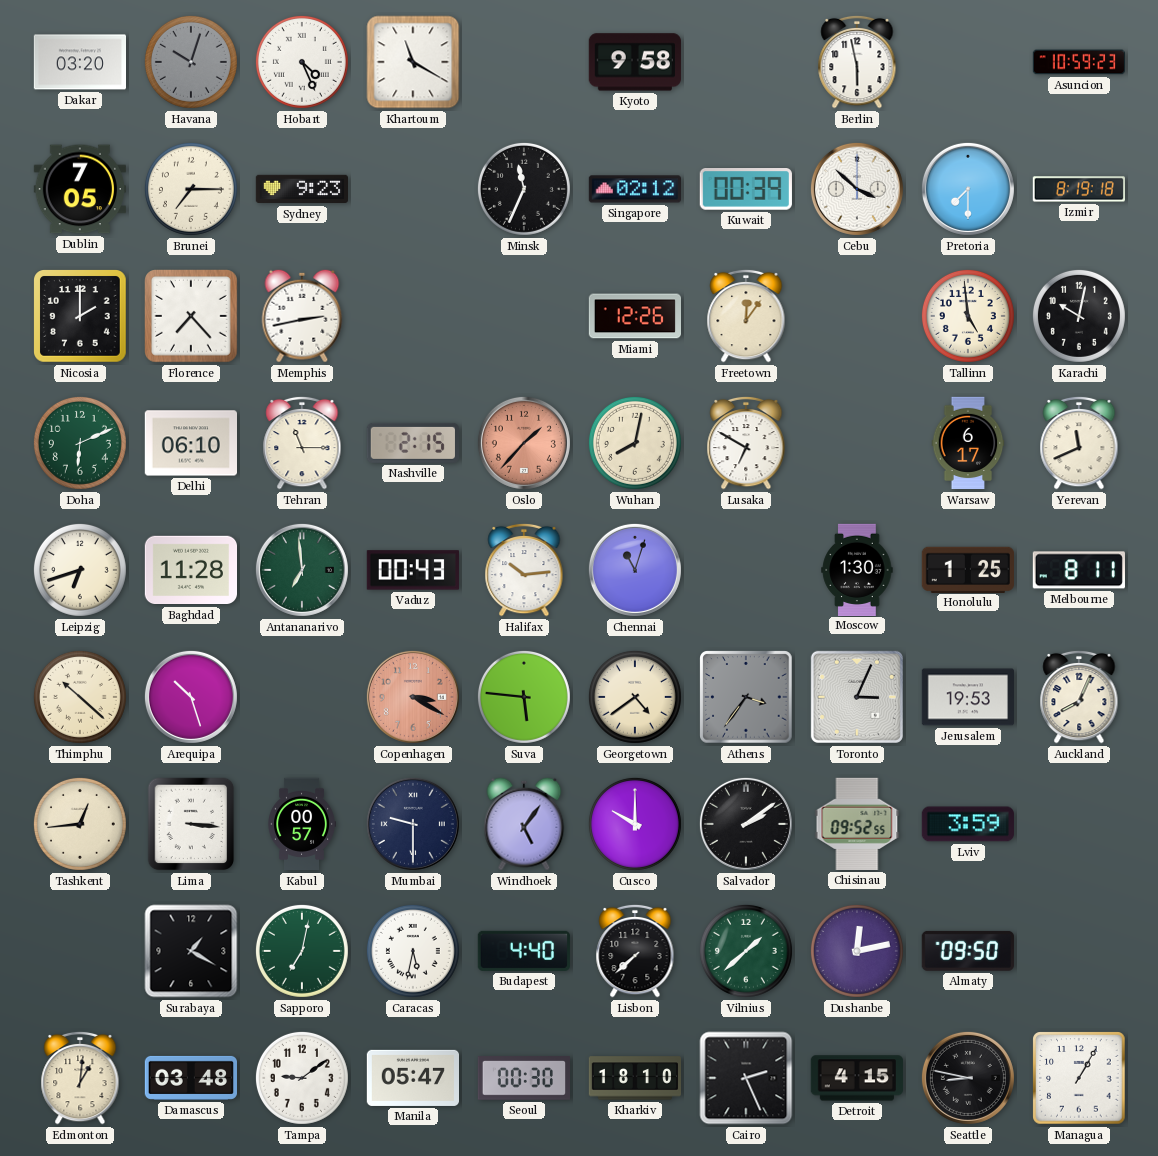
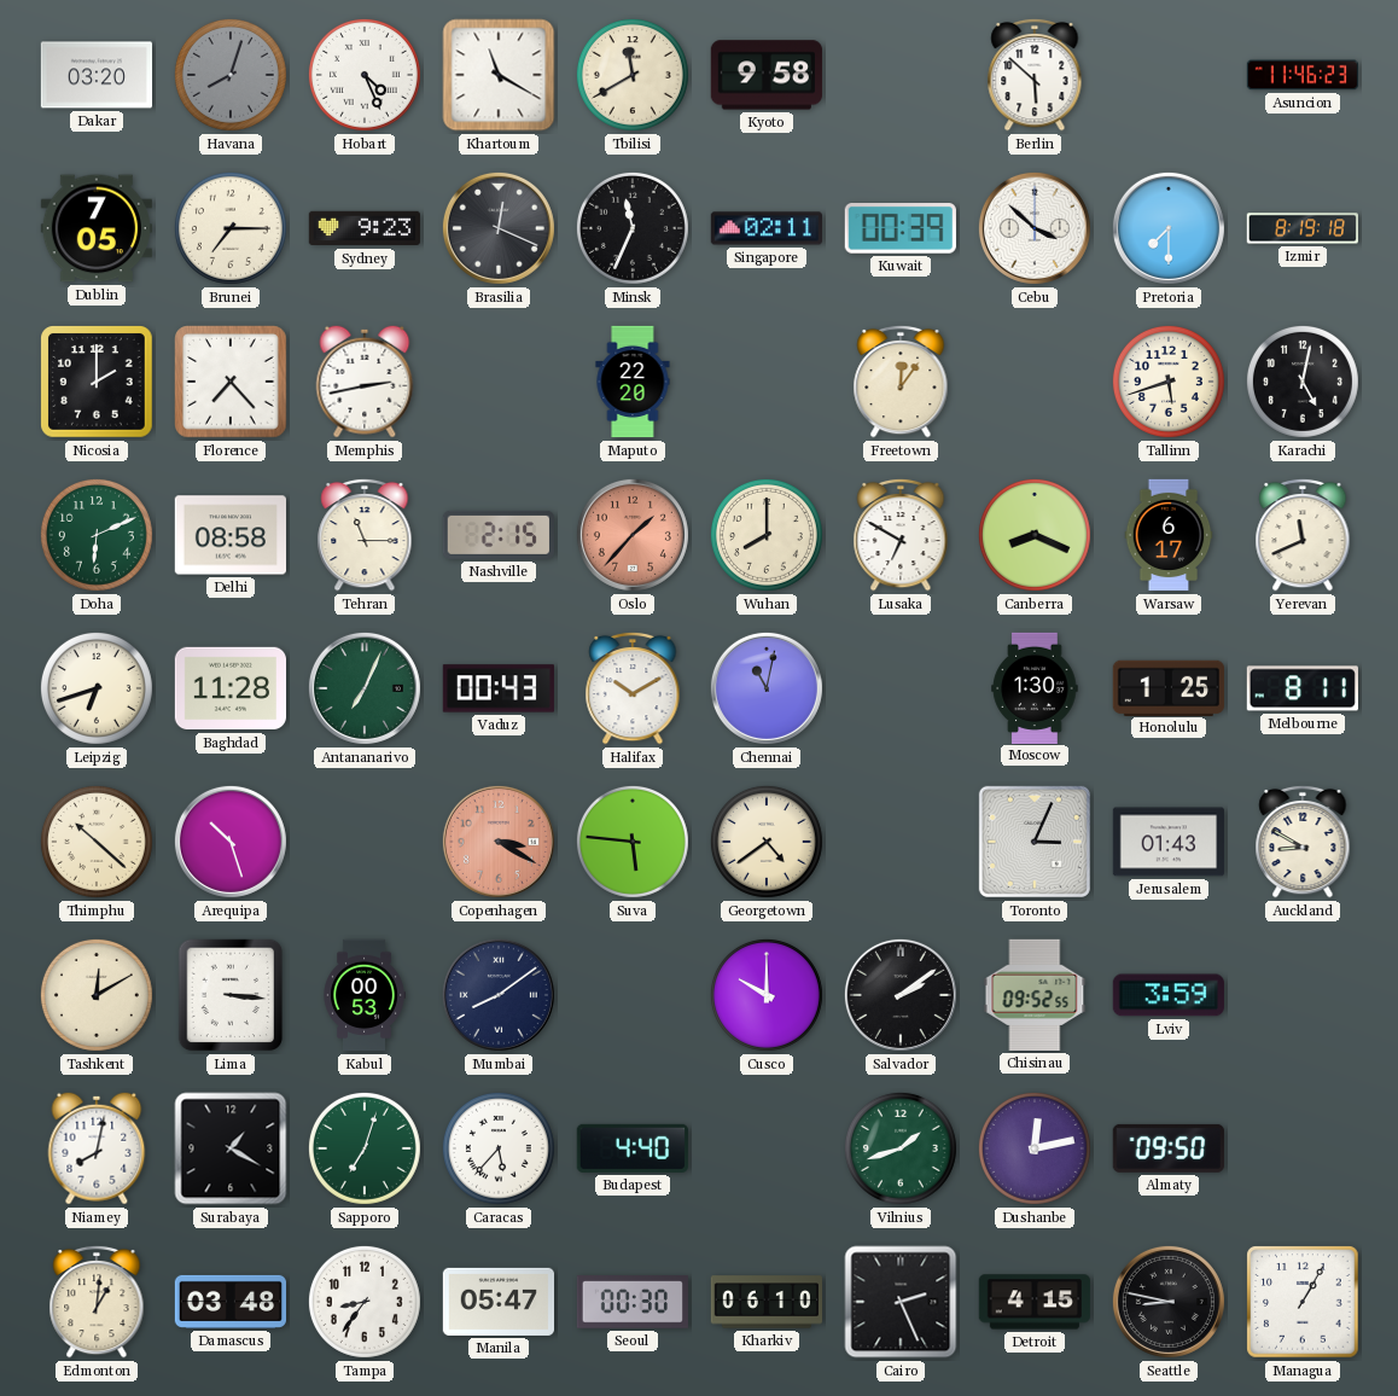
Havana: 10:03 -> 8:03
Tbilisi: none -> 11:40
Berlin: 5:58 -> 5:52
Asuncion: 10:59 -> 11:46
Brasilia: none -> 12:19
Singapore: 02:12 -> 02:11
Maputo: none -> 22:20
Miami: 12:26 -> none
Tallinn: 4:59 -> 5:42
Karachi: 10:02 -> 5:02
Delhi: 06:10 -> 08:58
Wuhan: 8:02 -> 8:00
Canberra: none -> 8:19
Antananarivo: 6:59 -> 7:04
Halifax: 10:14 -> 10:10
Chennai: 11:03 -> 11:02
Athens: 3:36 -> none
Jerusalem: 19:53 -> 01:43
Auckland: 8:04 -> 8:50
Tashkent: 12:44 -> 12:10
Kabul: 00:57 -> 00:53
Mumbai: 9:30 -> 8:09
Windhoek: 5:06 -> none
Niamey: none -> 8:02
Sapporo: 7:02 -> 7:03
Caracas: 5:32 -> 5:37
Lisbon: 7:38 -> none
Vilnius: 1:38 -> 1:42
Tampa: 9:09 -> 8:36
Kharkiv: 18:10 -> 06:10
